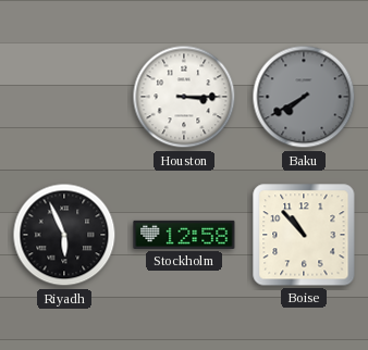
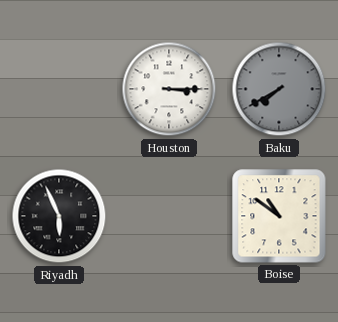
Stockholm: 12:58 -> none
Boise: 10:53 -> 10:51
